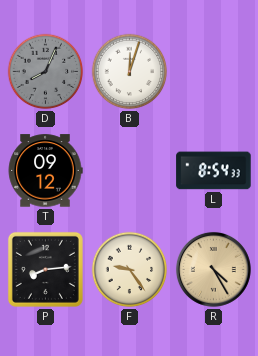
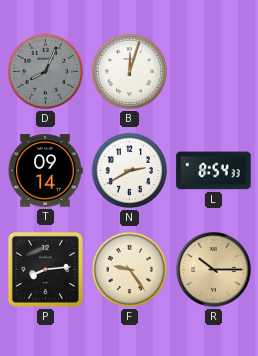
T: 09:12 -> 09:14
N: none -> 2:40
R: 4:25 -> 10:15
